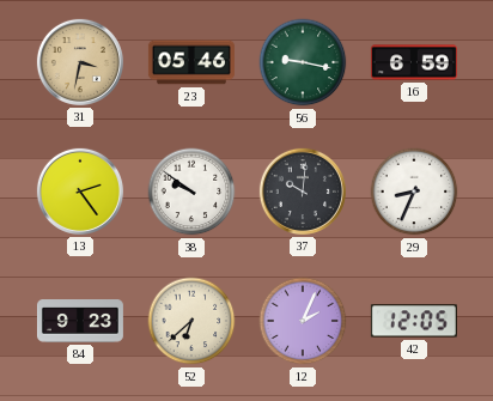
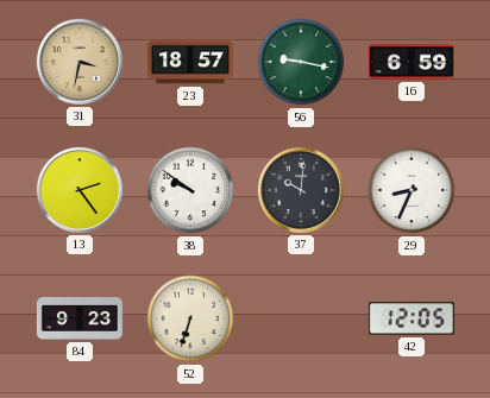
23: 05:46 -> 18:57
52: 6:38 -> 6:33
12: 2:04 -> none
